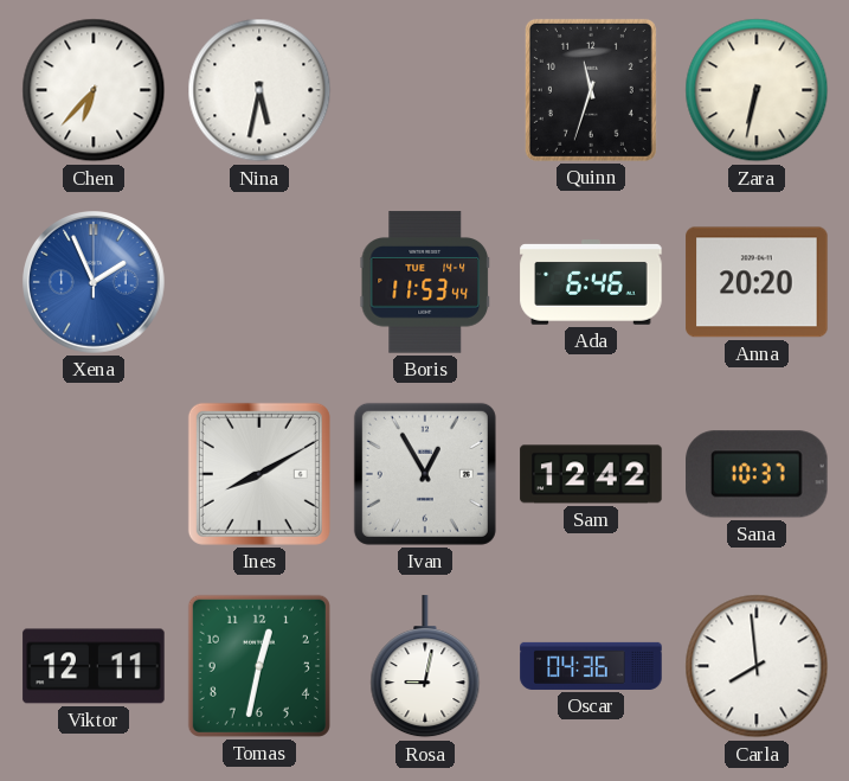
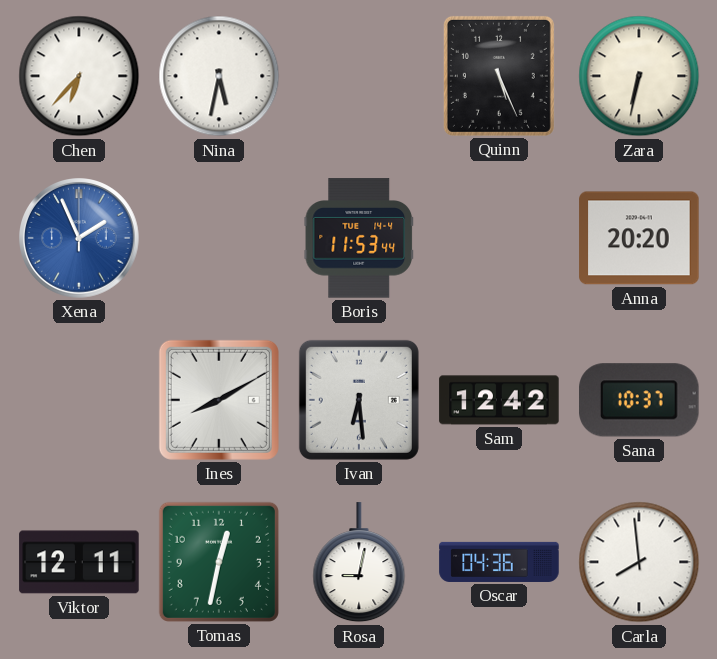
Quinn: 11:33 -> 5:26
Ada: 6:46 -> none
Ivan: 12:55 -> 6:29
